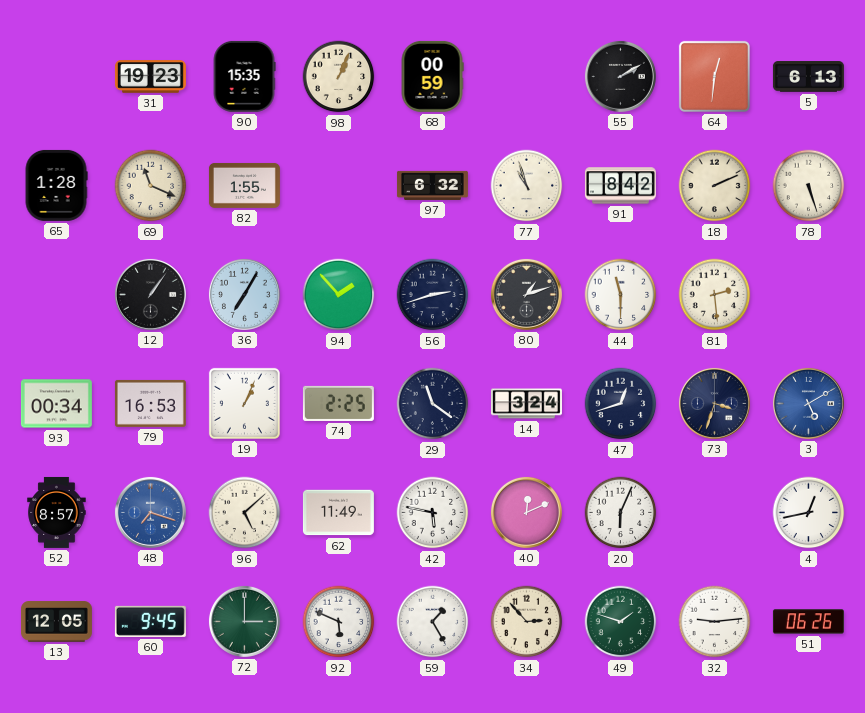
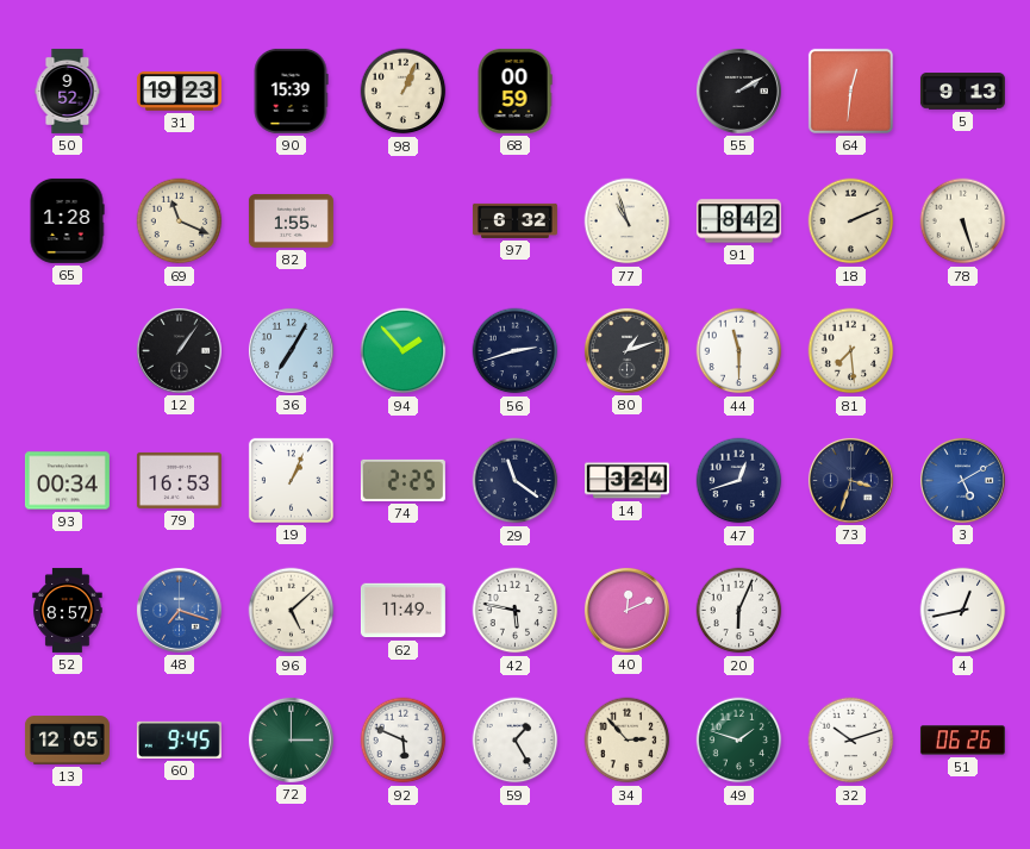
50: none -> 9:52
90: 15:35 -> 15:39
5: 6:13 -> 9:13
81: 2:29 -> 7:29
32: 9:14 -> 10:12
